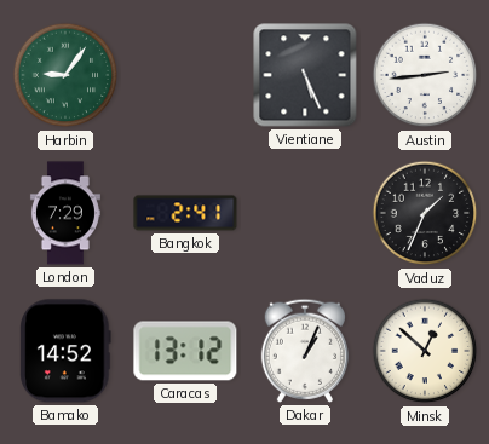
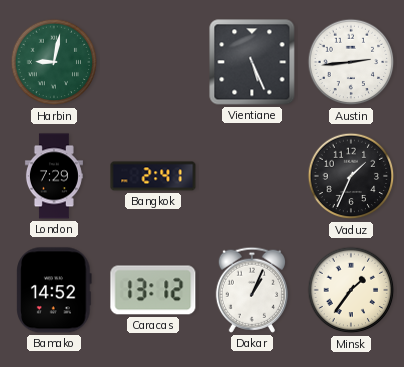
Harbin: 9:06 -> 9:02
Minsk: 12:52 -> 1:36
